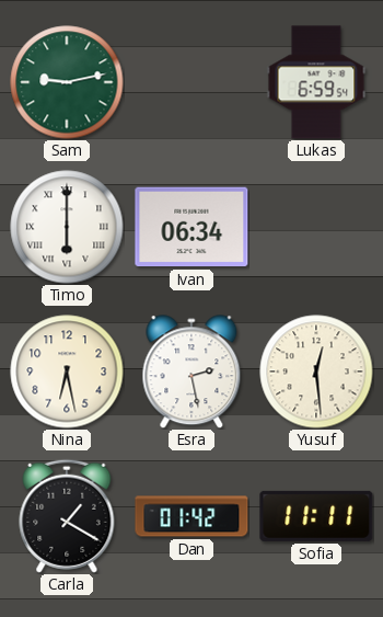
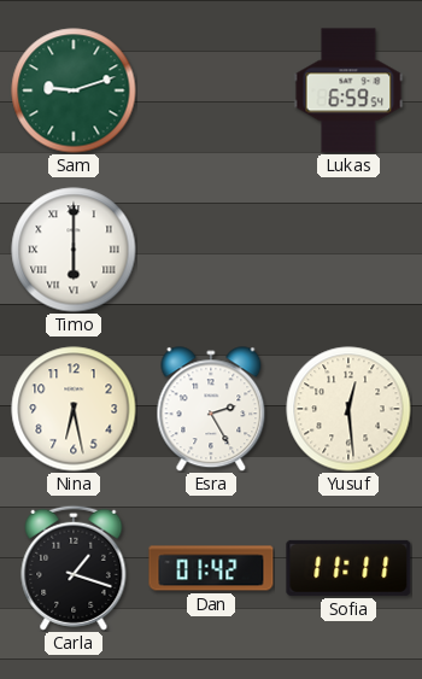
Sam: 9:13 -> 9:12
Ivan: 06:34 -> none
Esra: 2:28 -> 2:25
Carla: 1:20 -> 1:18
